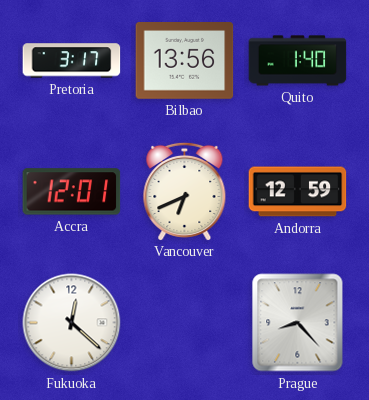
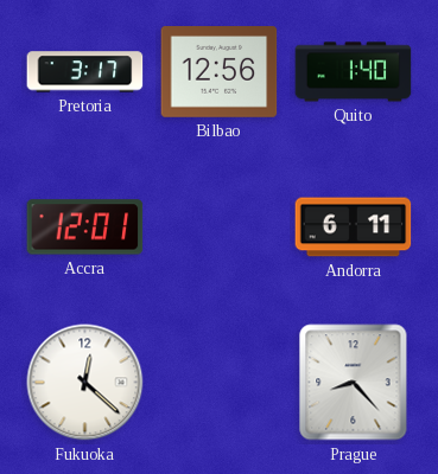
Bilbao: 13:56 -> 12:56
Vancouver: 6:41 -> none
Andorra: 12:59 -> 6:11
